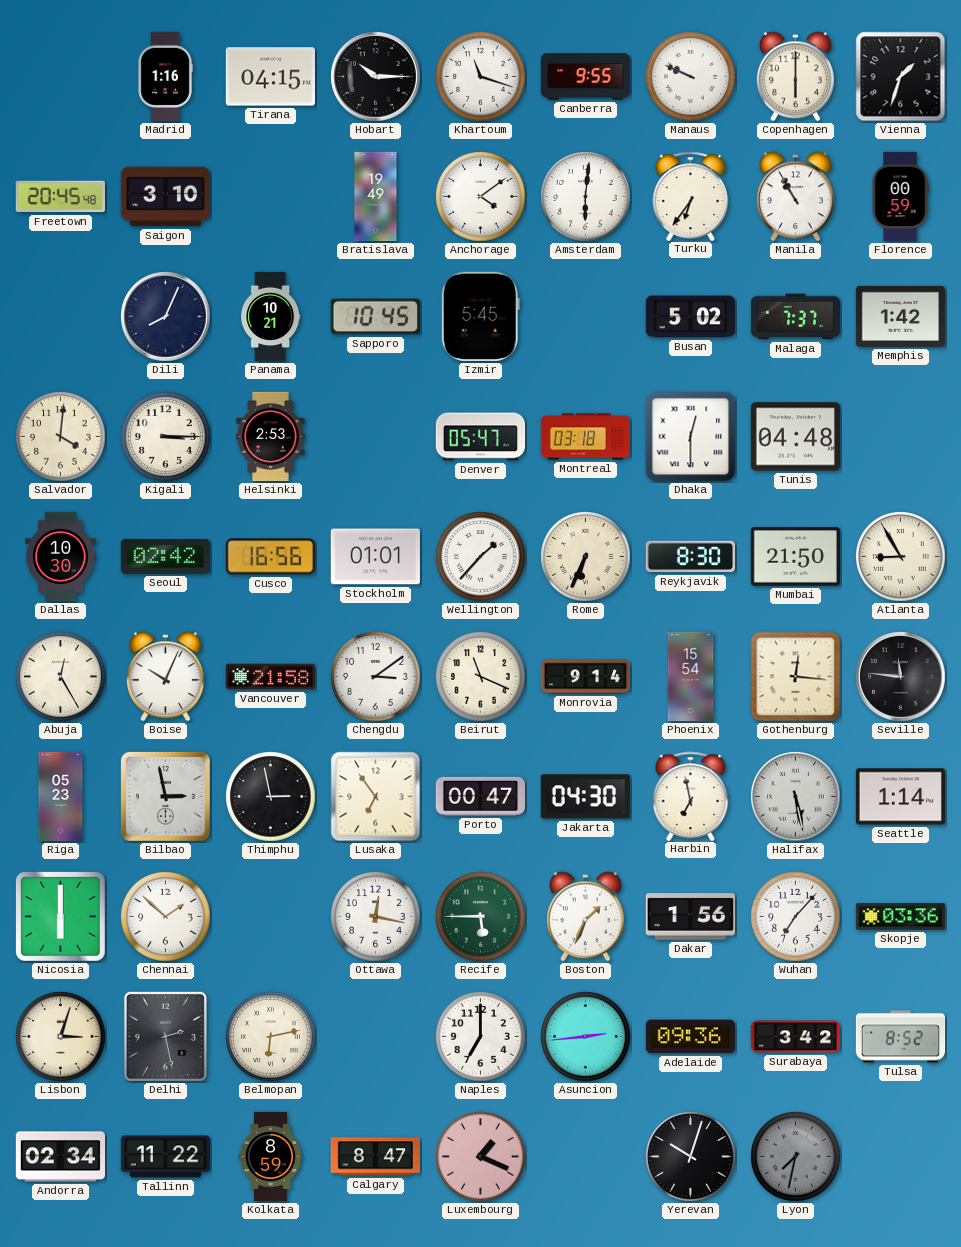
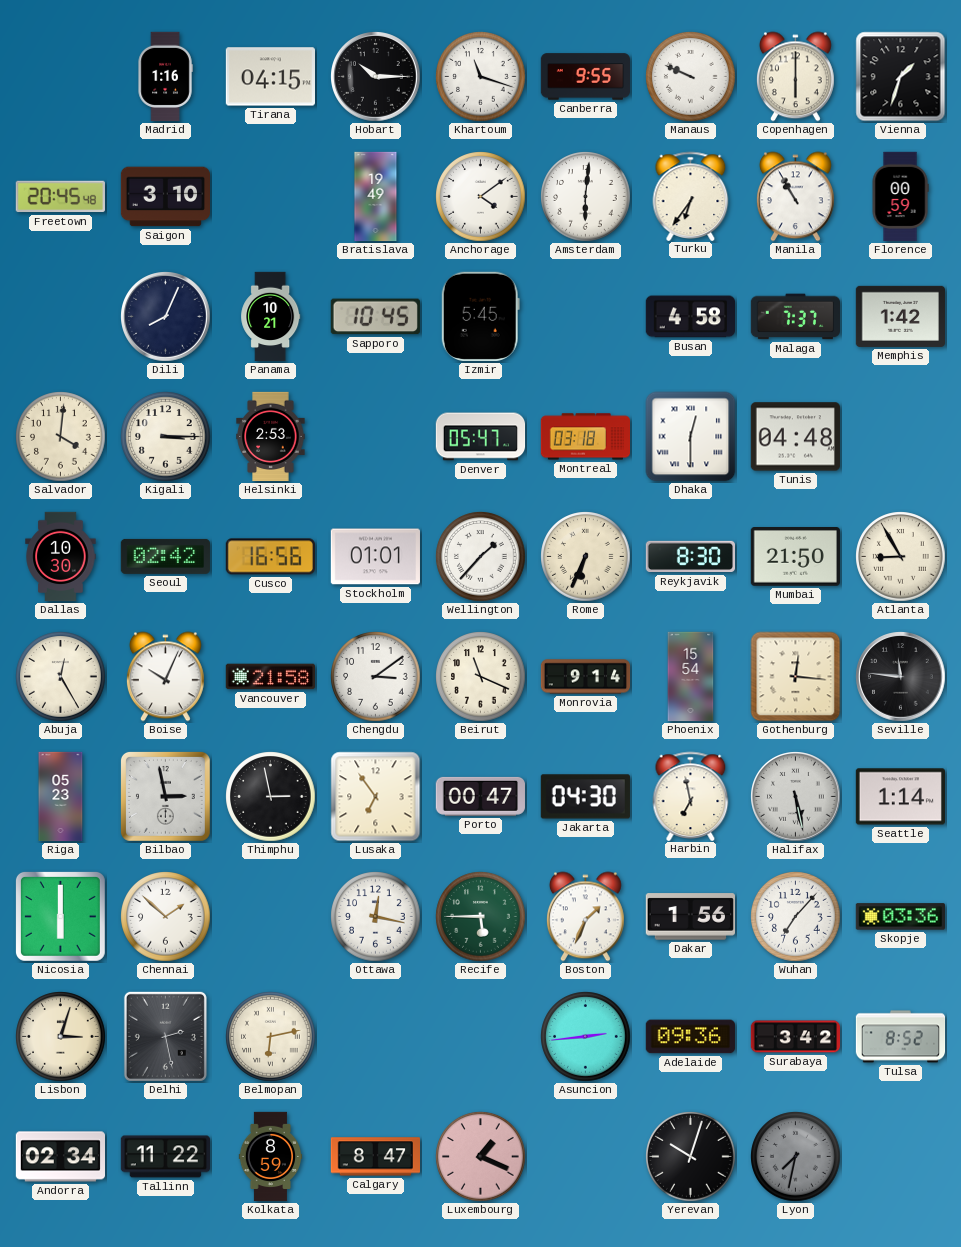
Busan: 5:02 -> 4:58
Naples: 7:00 -> none
